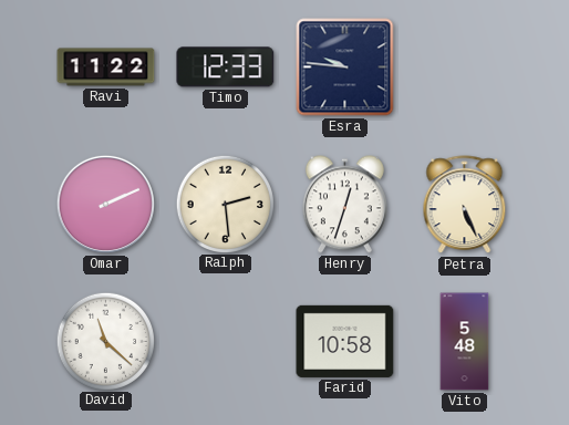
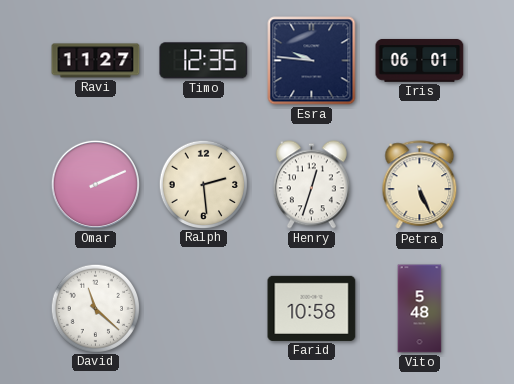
Ravi: 11:22 -> 11:27
Timo: 12:33 -> 12:35
Iris: none -> 06:01
